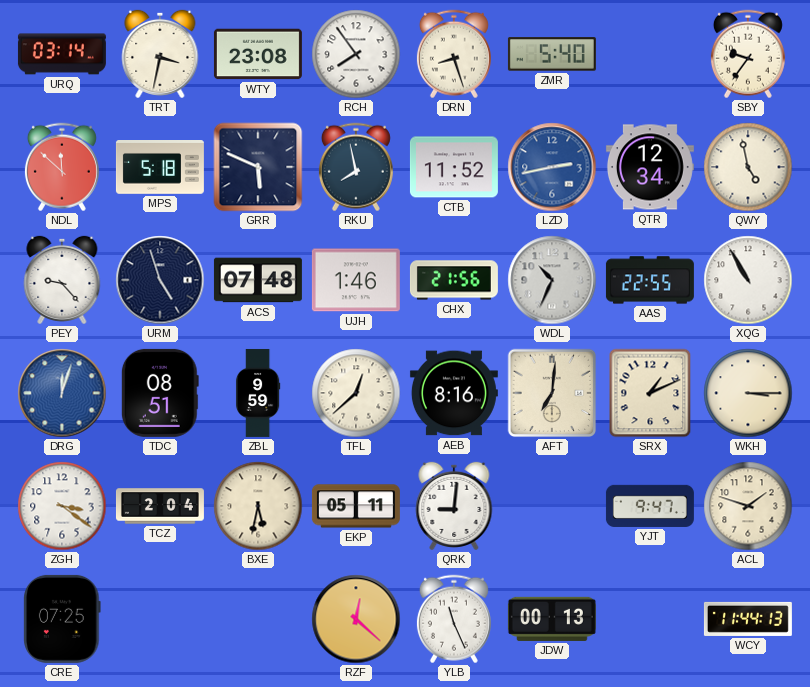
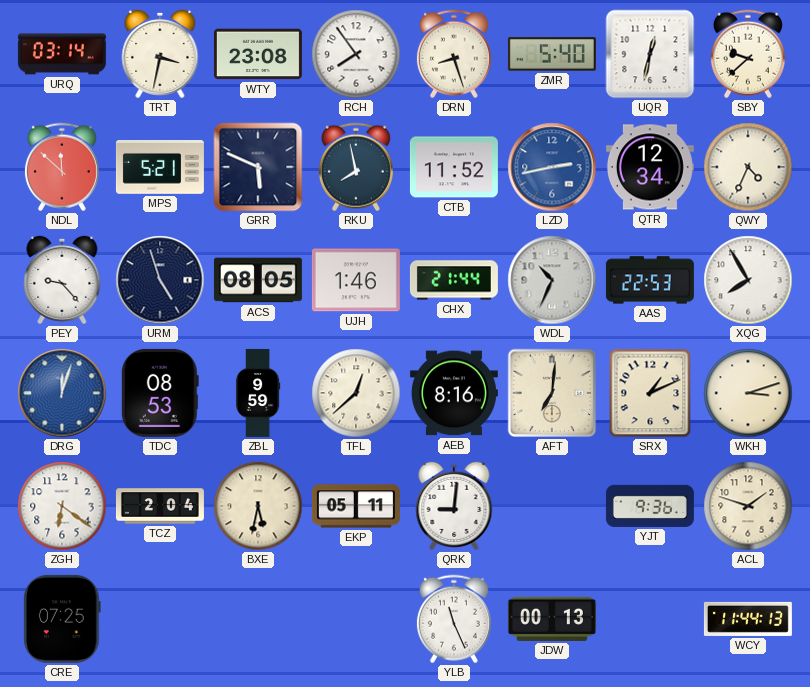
UQR: none -> 12:32
SBY: 9:36 -> 9:38
MPS: 5:18 -> 5:21
QWY: 4:58 -> 4:34
ACS: 07:48 -> 08:05
CHX: 21:56 -> 21:44
AAS: 22:55 -> 22:53
XQG: 10:55 -> 7:55
TDC: 08:51 -> 08:53
WKH: 3:15 -> 3:12
ZGH: 3:21 -> 6:21
YJT: 9:47 -> 9:36
RZF: 12:22 -> none
